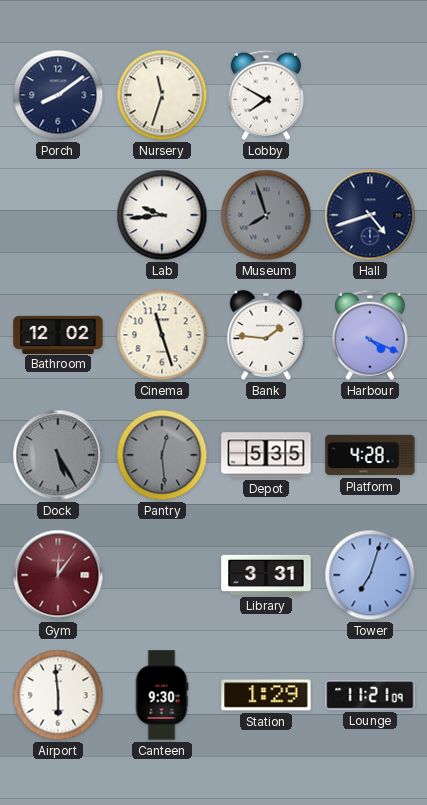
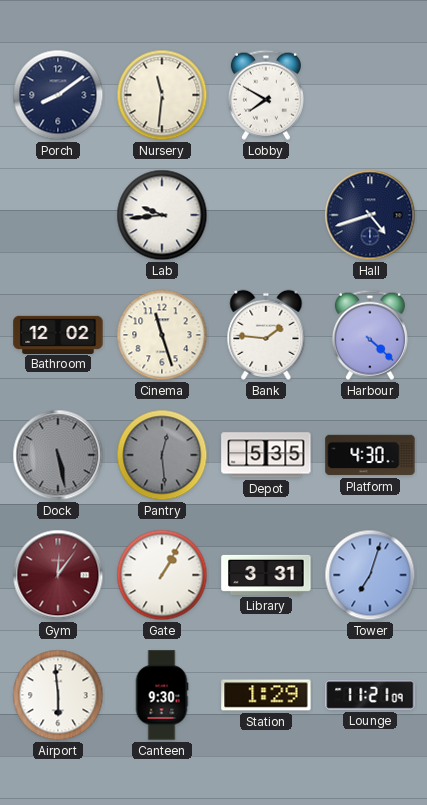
Nursery: 11:33 -> 11:31
Museum: 7:57 -> none
Harbour: 4:19 -> 4:22
Dock: 5:25 -> 5:28
Platform: 4:28 -> 4:30
Gate: none -> 1:05
